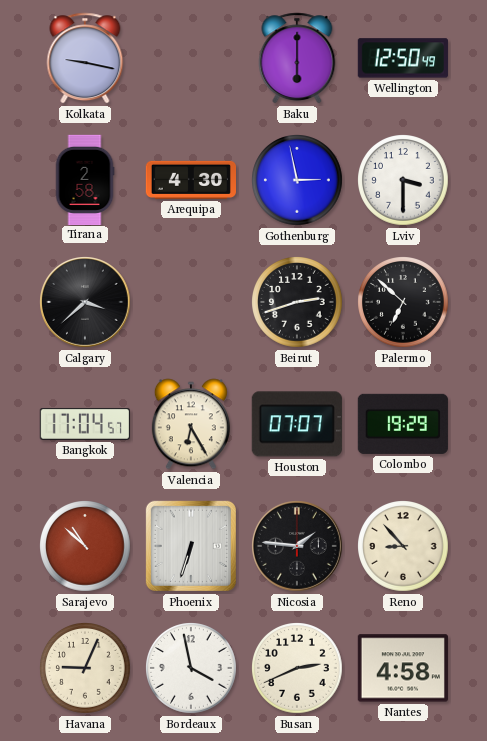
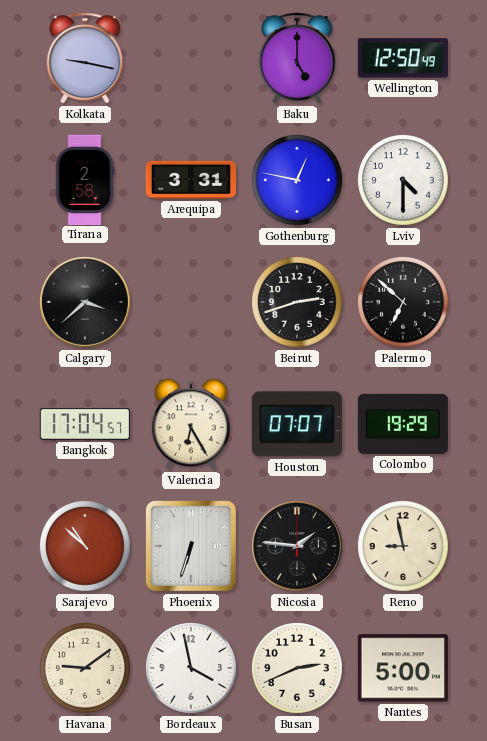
Baku: 6:00 -> 5:00
Arequipa: 4:30 -> 3:31
Gothenburg: 2:58 -> 12:47
Lviv: 3:30 -> 4:30
Reno: 8:53 -> 8:58
Havana: 9:04 -> 9:09
Nantes: 4:58 -> 5:00
